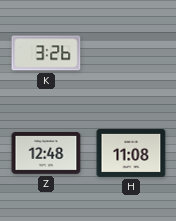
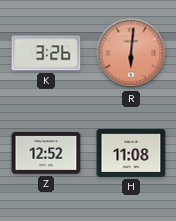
R: none -> 6:01
Z: 12:48 -> 12:52
